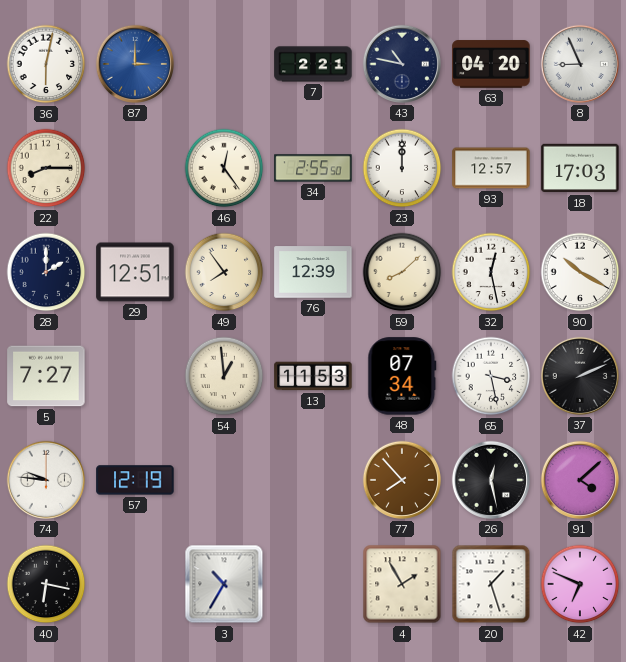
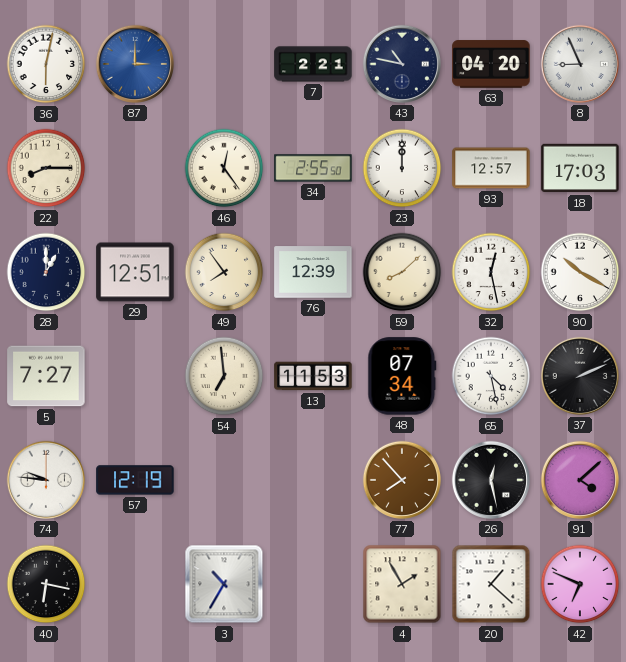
28: 2:00 -> 1:00
54: 12:59 -> 6:59
65: 3:28 -> 4:28
20: 1:27 -> 1:22
